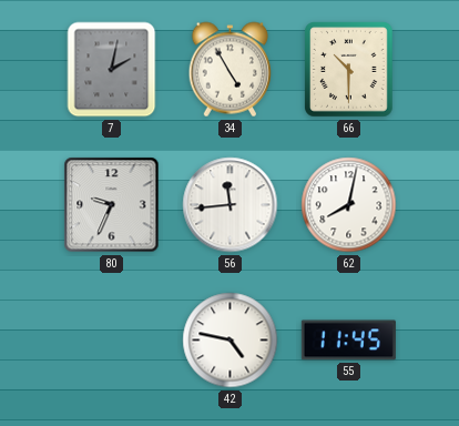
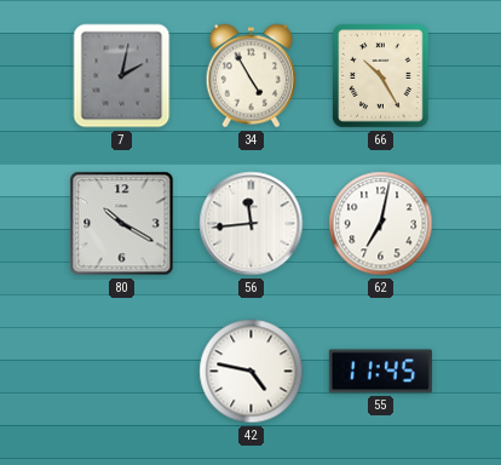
66: 10:30 -> 10:25
80: 9:34 -> 10:20
62: 8:02 -> 7:02
